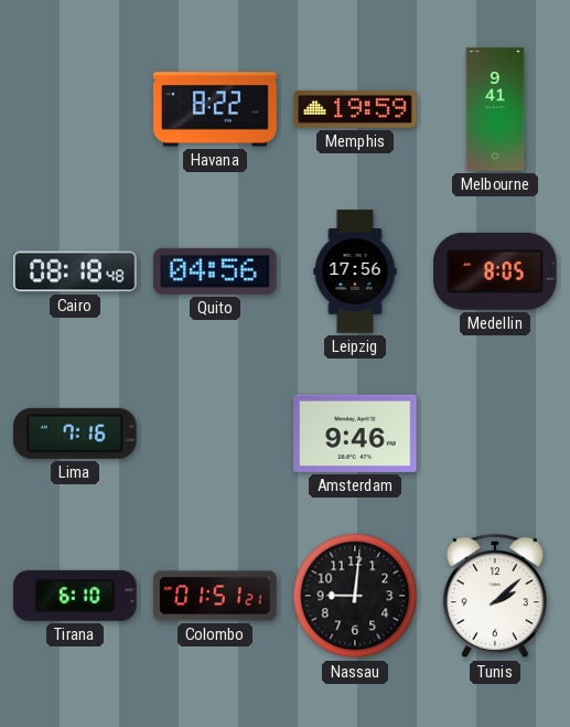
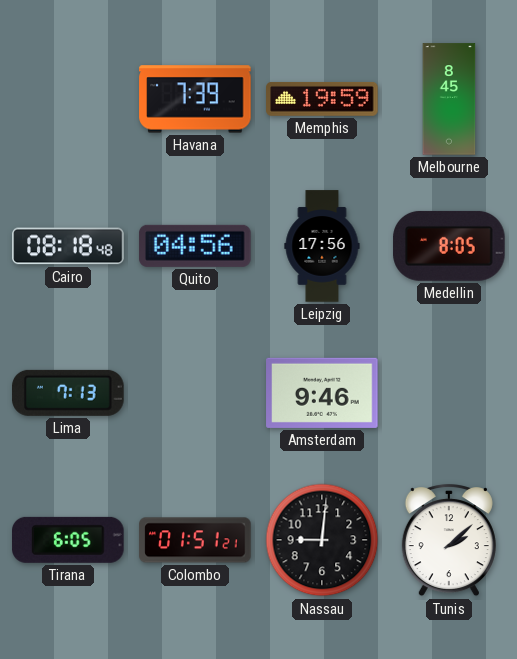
Havana: 8:22 -> 7:39
Melbourne: 9:41 -> 8:45
Lima: 7:16 -> 7:13
Tirana: 6:10 -> 6:05
